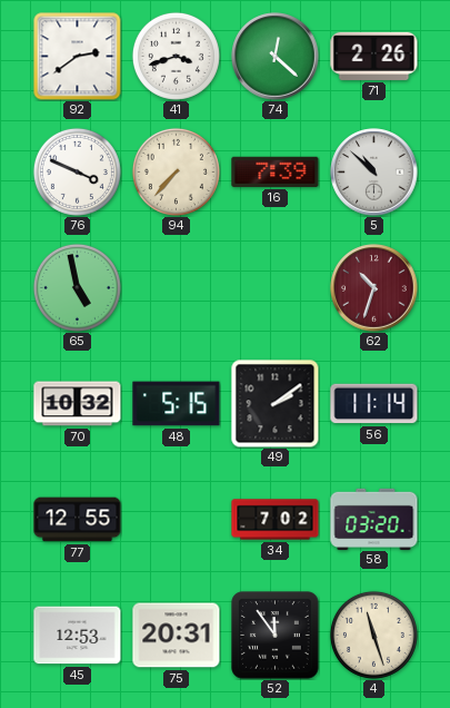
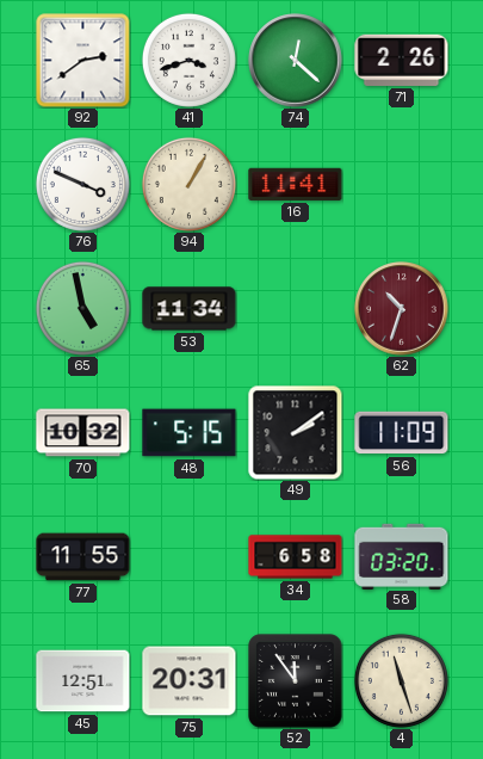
94: 7:37 -> 1:05
16: 7:39 -> 11:41
5: 10:52 -> none
53: none -> 11:34
56: 11:14 -> 11:09
77: 12:55 -> 11:55
34: 7:02 -> 6:58
45: 12:53 -> 12:51
